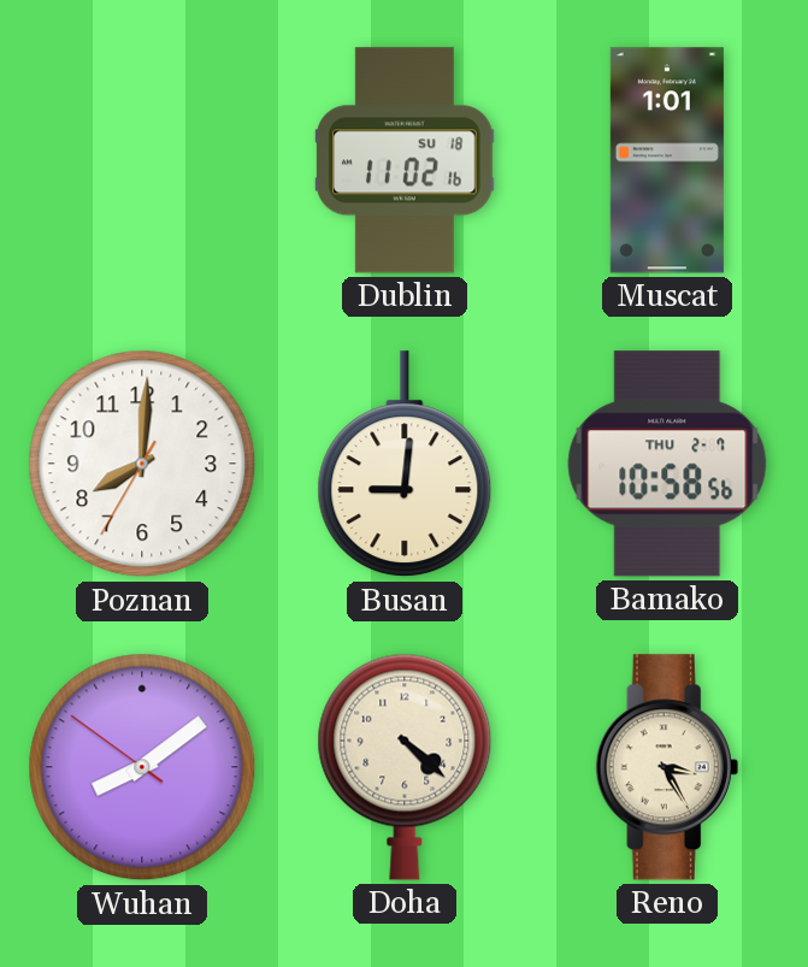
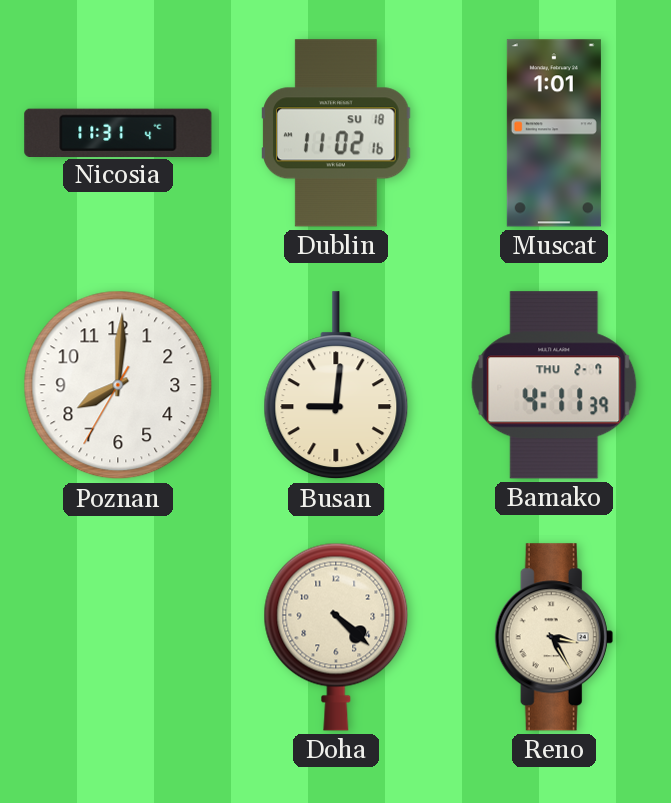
Nicosia: none -> 11:31
Bamako: 10:58 -> 4:11
Wuhan: 8:08 -> none
